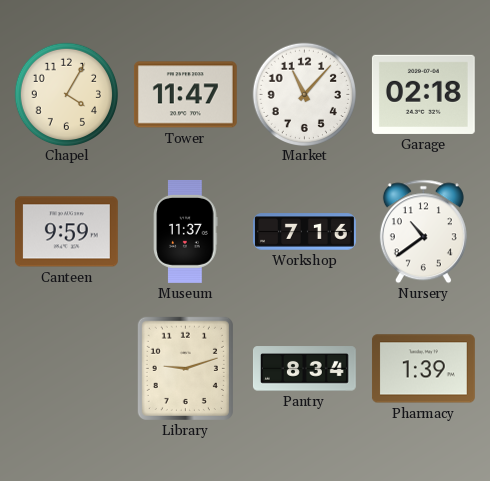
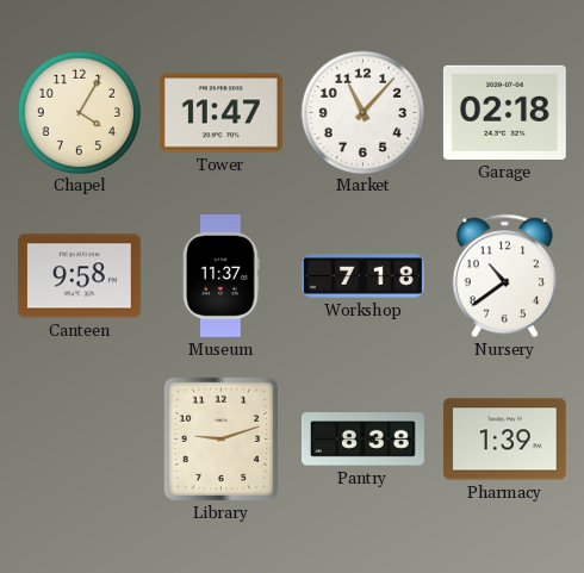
Canteen: 9:59 -> 9:58
Workshop: 7:16 -> 7:18
Pantry: 8:34 -> 8:38
